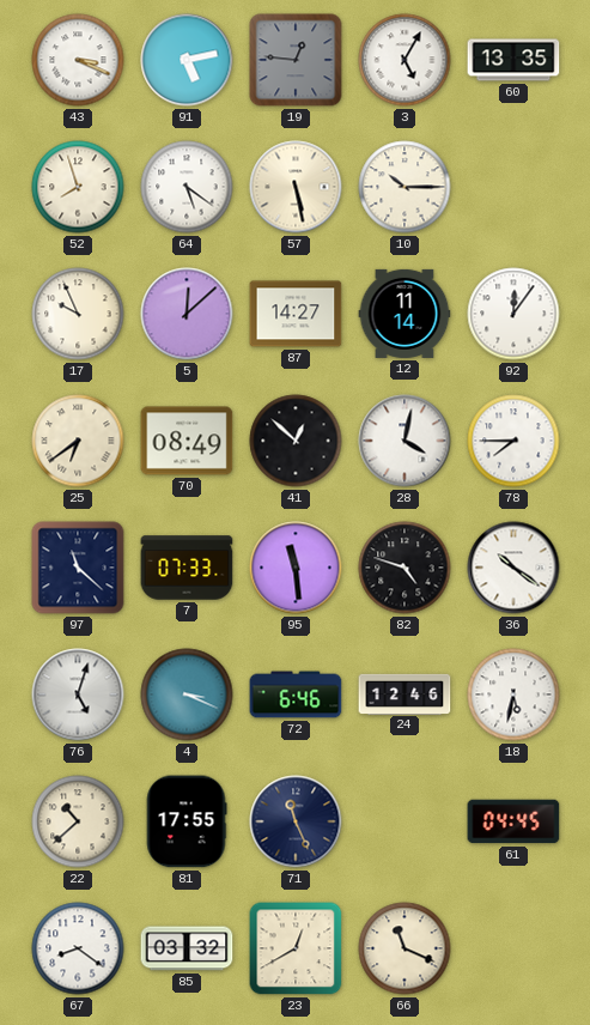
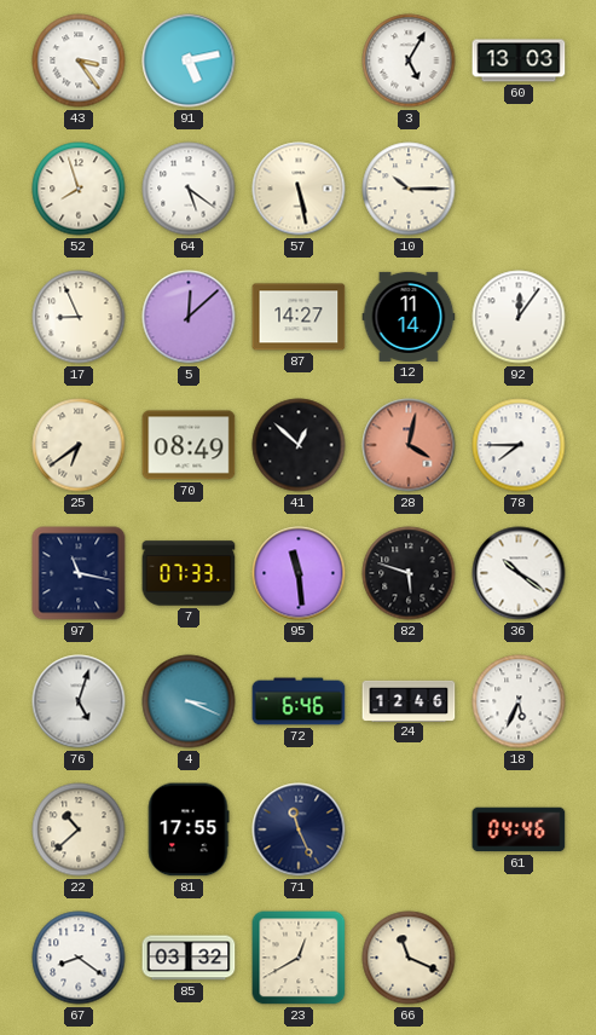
43: 3:19 -> 3:24
19: 12:46 -> none
60: 13:35 -> 13:03
17: 9:56 -> 8:56
28 dial: white -> salmon
97: 11:22 -> 11:17
82: 4:48 -> 5:48
18: 5:32 -> 5:34
61: 04:45 -> 04:46
